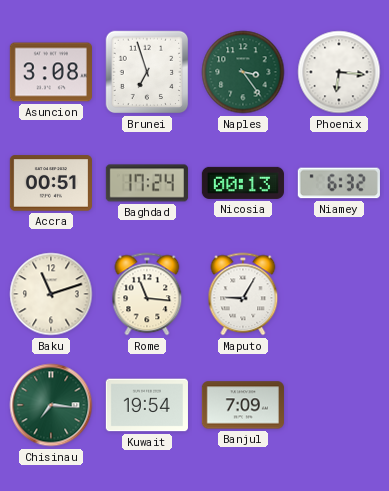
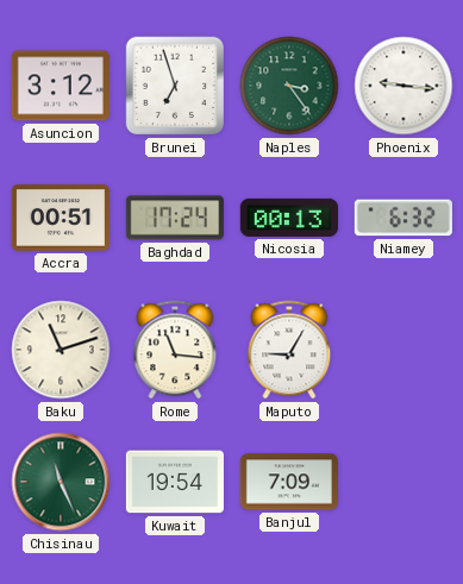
Asuncion: 3:08 -> 3:12
Phoenix: 6:16 -> 9:16
Chisinau: 7:16 -> 11:26
